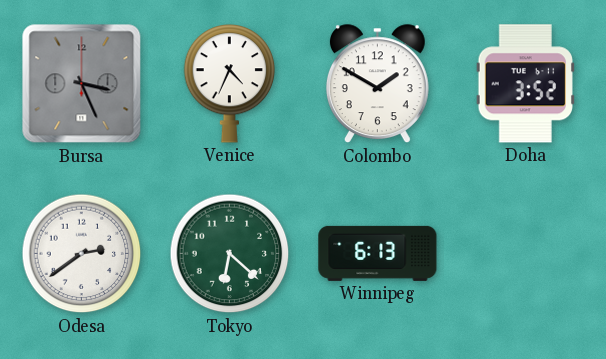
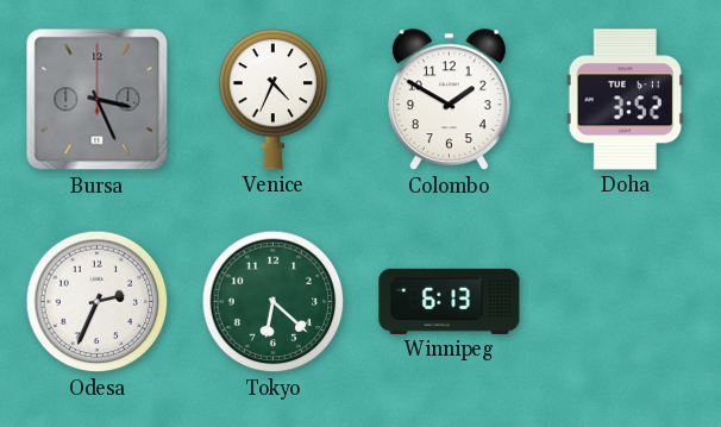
Odesa: 2:39 -> 2:34
